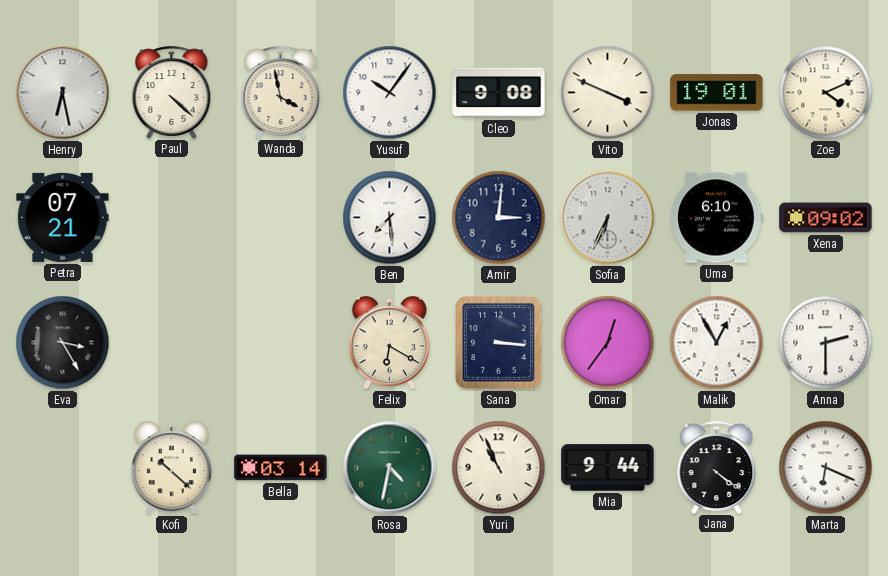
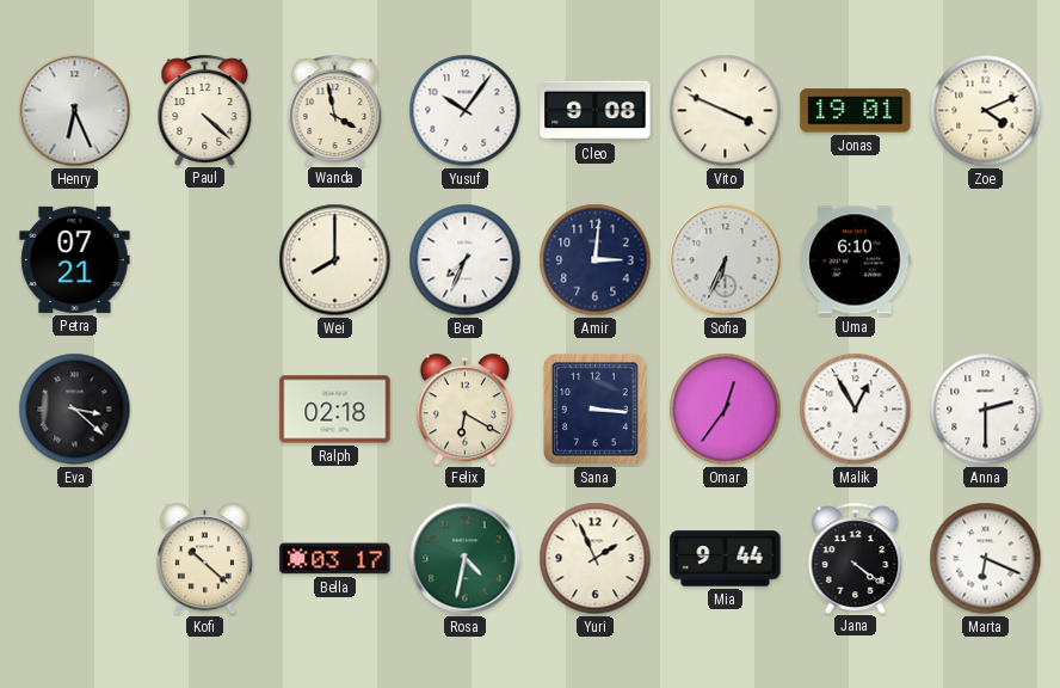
Henry: 6:28 -> 6:26
Wei: none -> 8:00
Ben: 7:29 -> 7:34
Xena: 09:02 -> none
Eva: 3:25 -> 3:22
Ralph: none -> 02:18
Bella: 03:14 -> 03:17
Yuri: 10:56 -> 1:56
